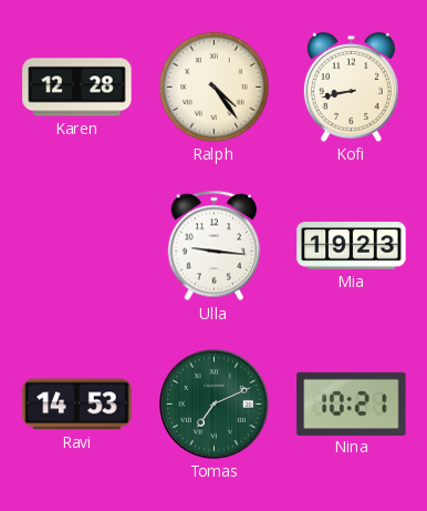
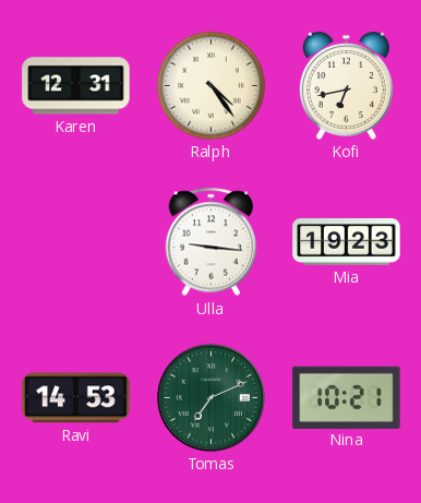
Karen: 12:28 -> 12:31
Kofi: 8:43 -> 6:43
